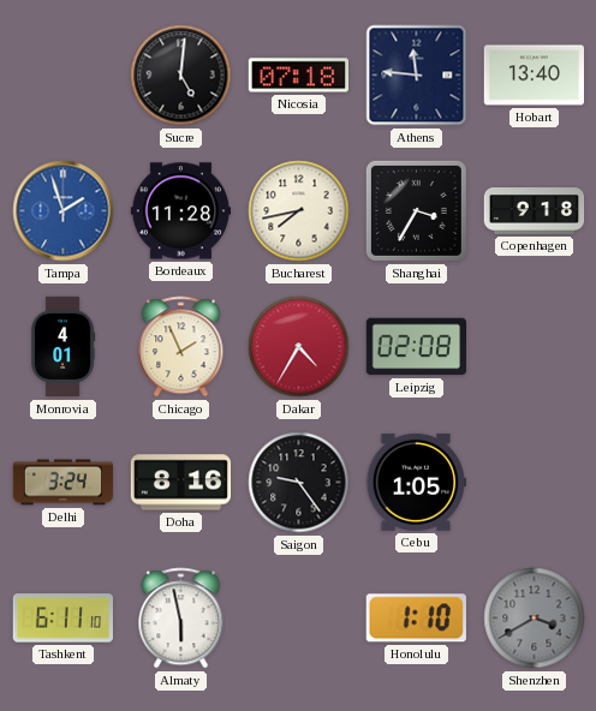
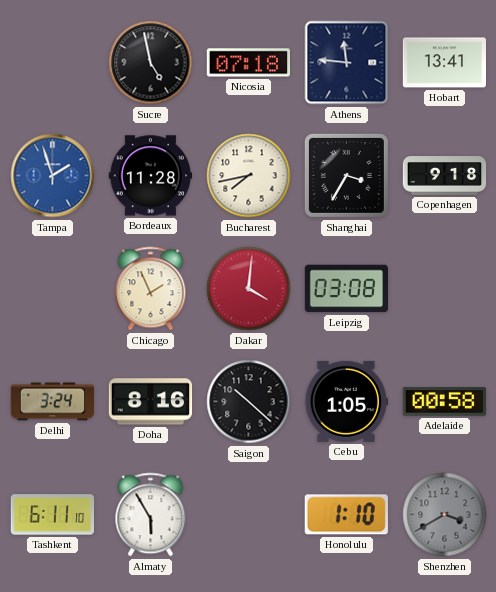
Sucre: 5:01 -> 4:58
Hobart: 13:40 -> 13:41
Monrovia: 4:01 -> none
Dakar: 4:35 -> 4:01
Leipzig: 02:08 -> 03:08
Saigon: 9:24 -> 10:22
Adelaide: none -> 00:58
Almaty: 5:58 -> 5:55
